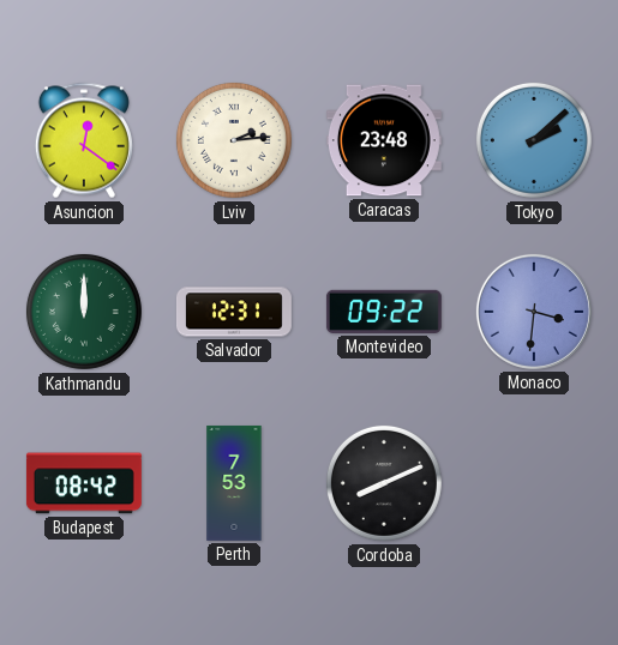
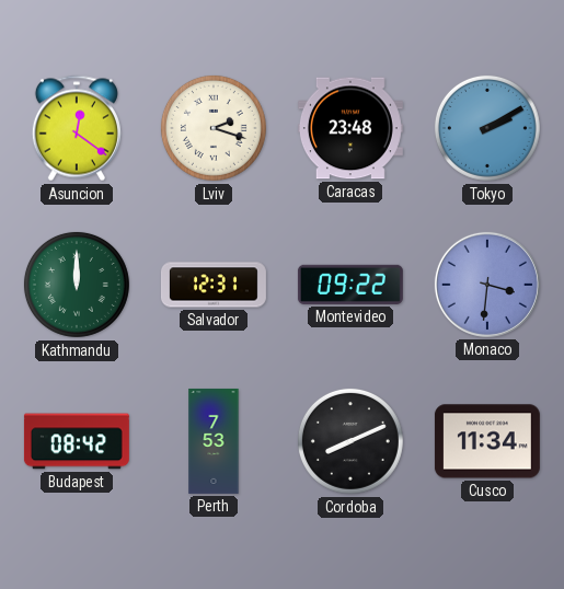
Lviv: 2:14 -> 2:18
Tokyo: 2:08 -> 2:10
Cusco: none -> 11:34
